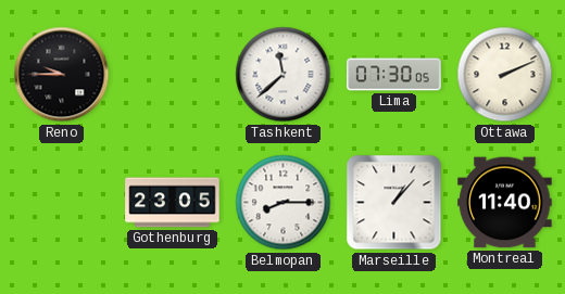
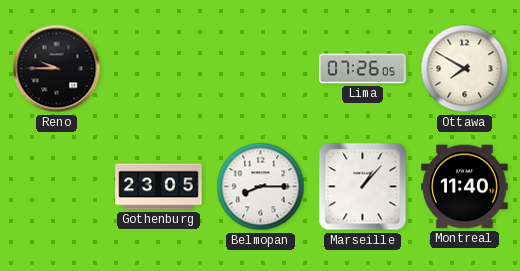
Tashkent: 11:38 -> none
Lima: 07:30 -> 07:26
Ottawa: 2:11 -> 7:50
